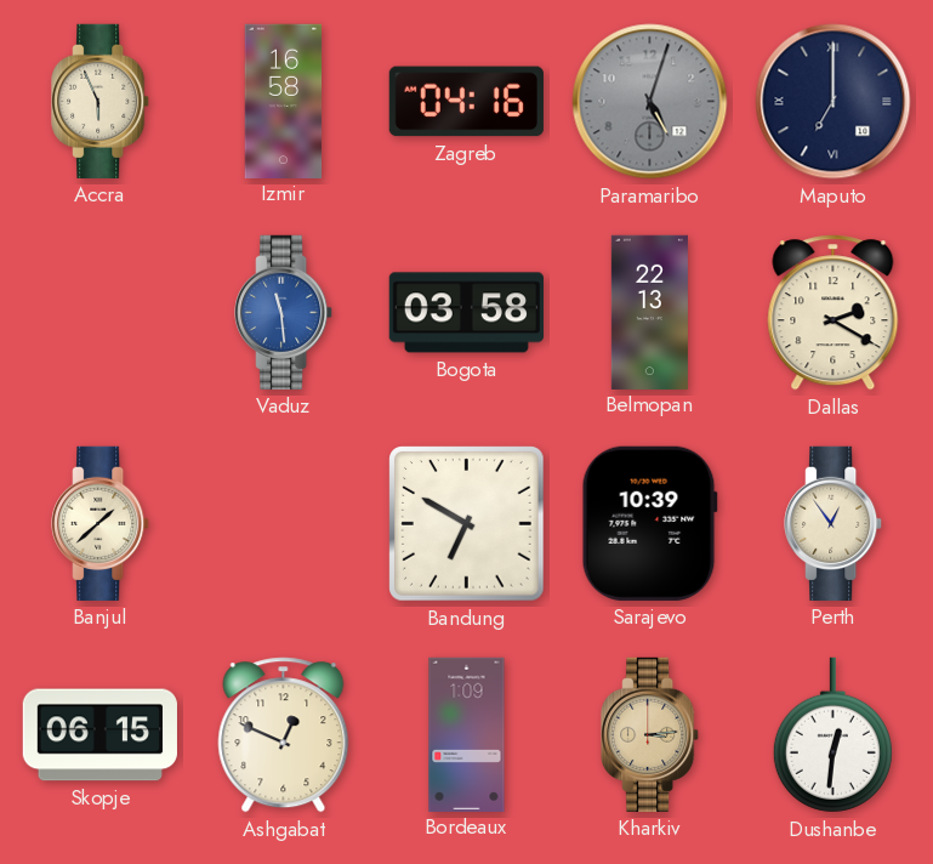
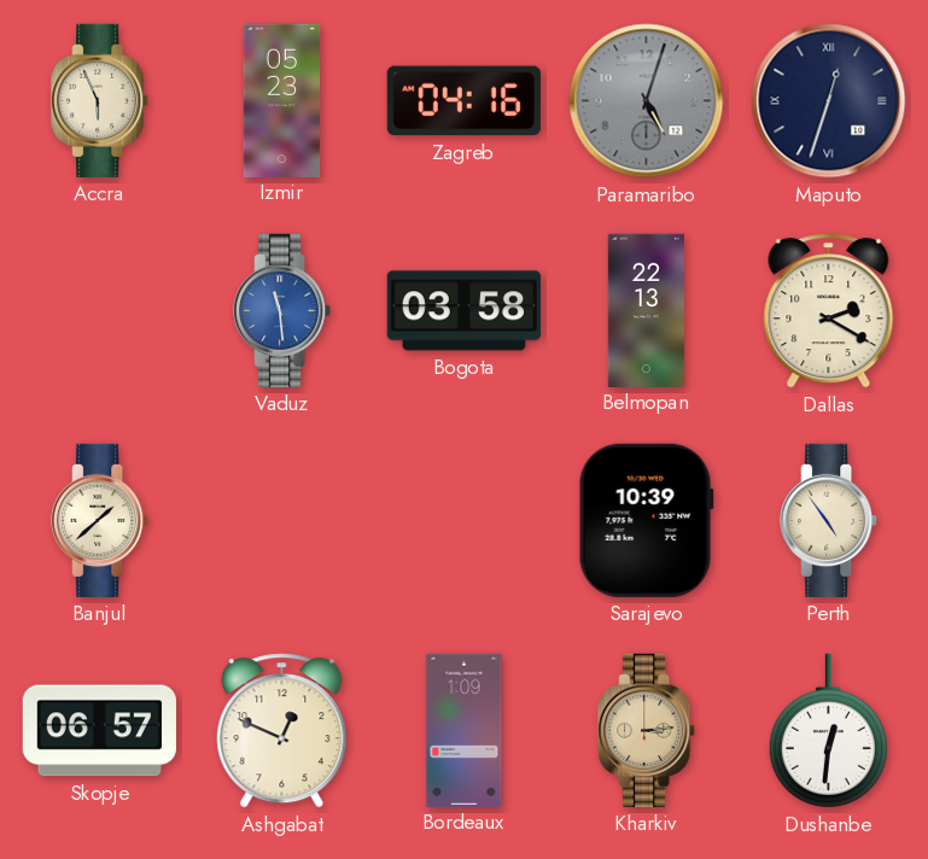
Izmir: 16:58 -> 05:23
Maputo: 7:00 -> 12:33
Bandung: 6:50 -> none
Perth: 12:54 -> 4:54
Skopje: 06:15 -> 06:57
